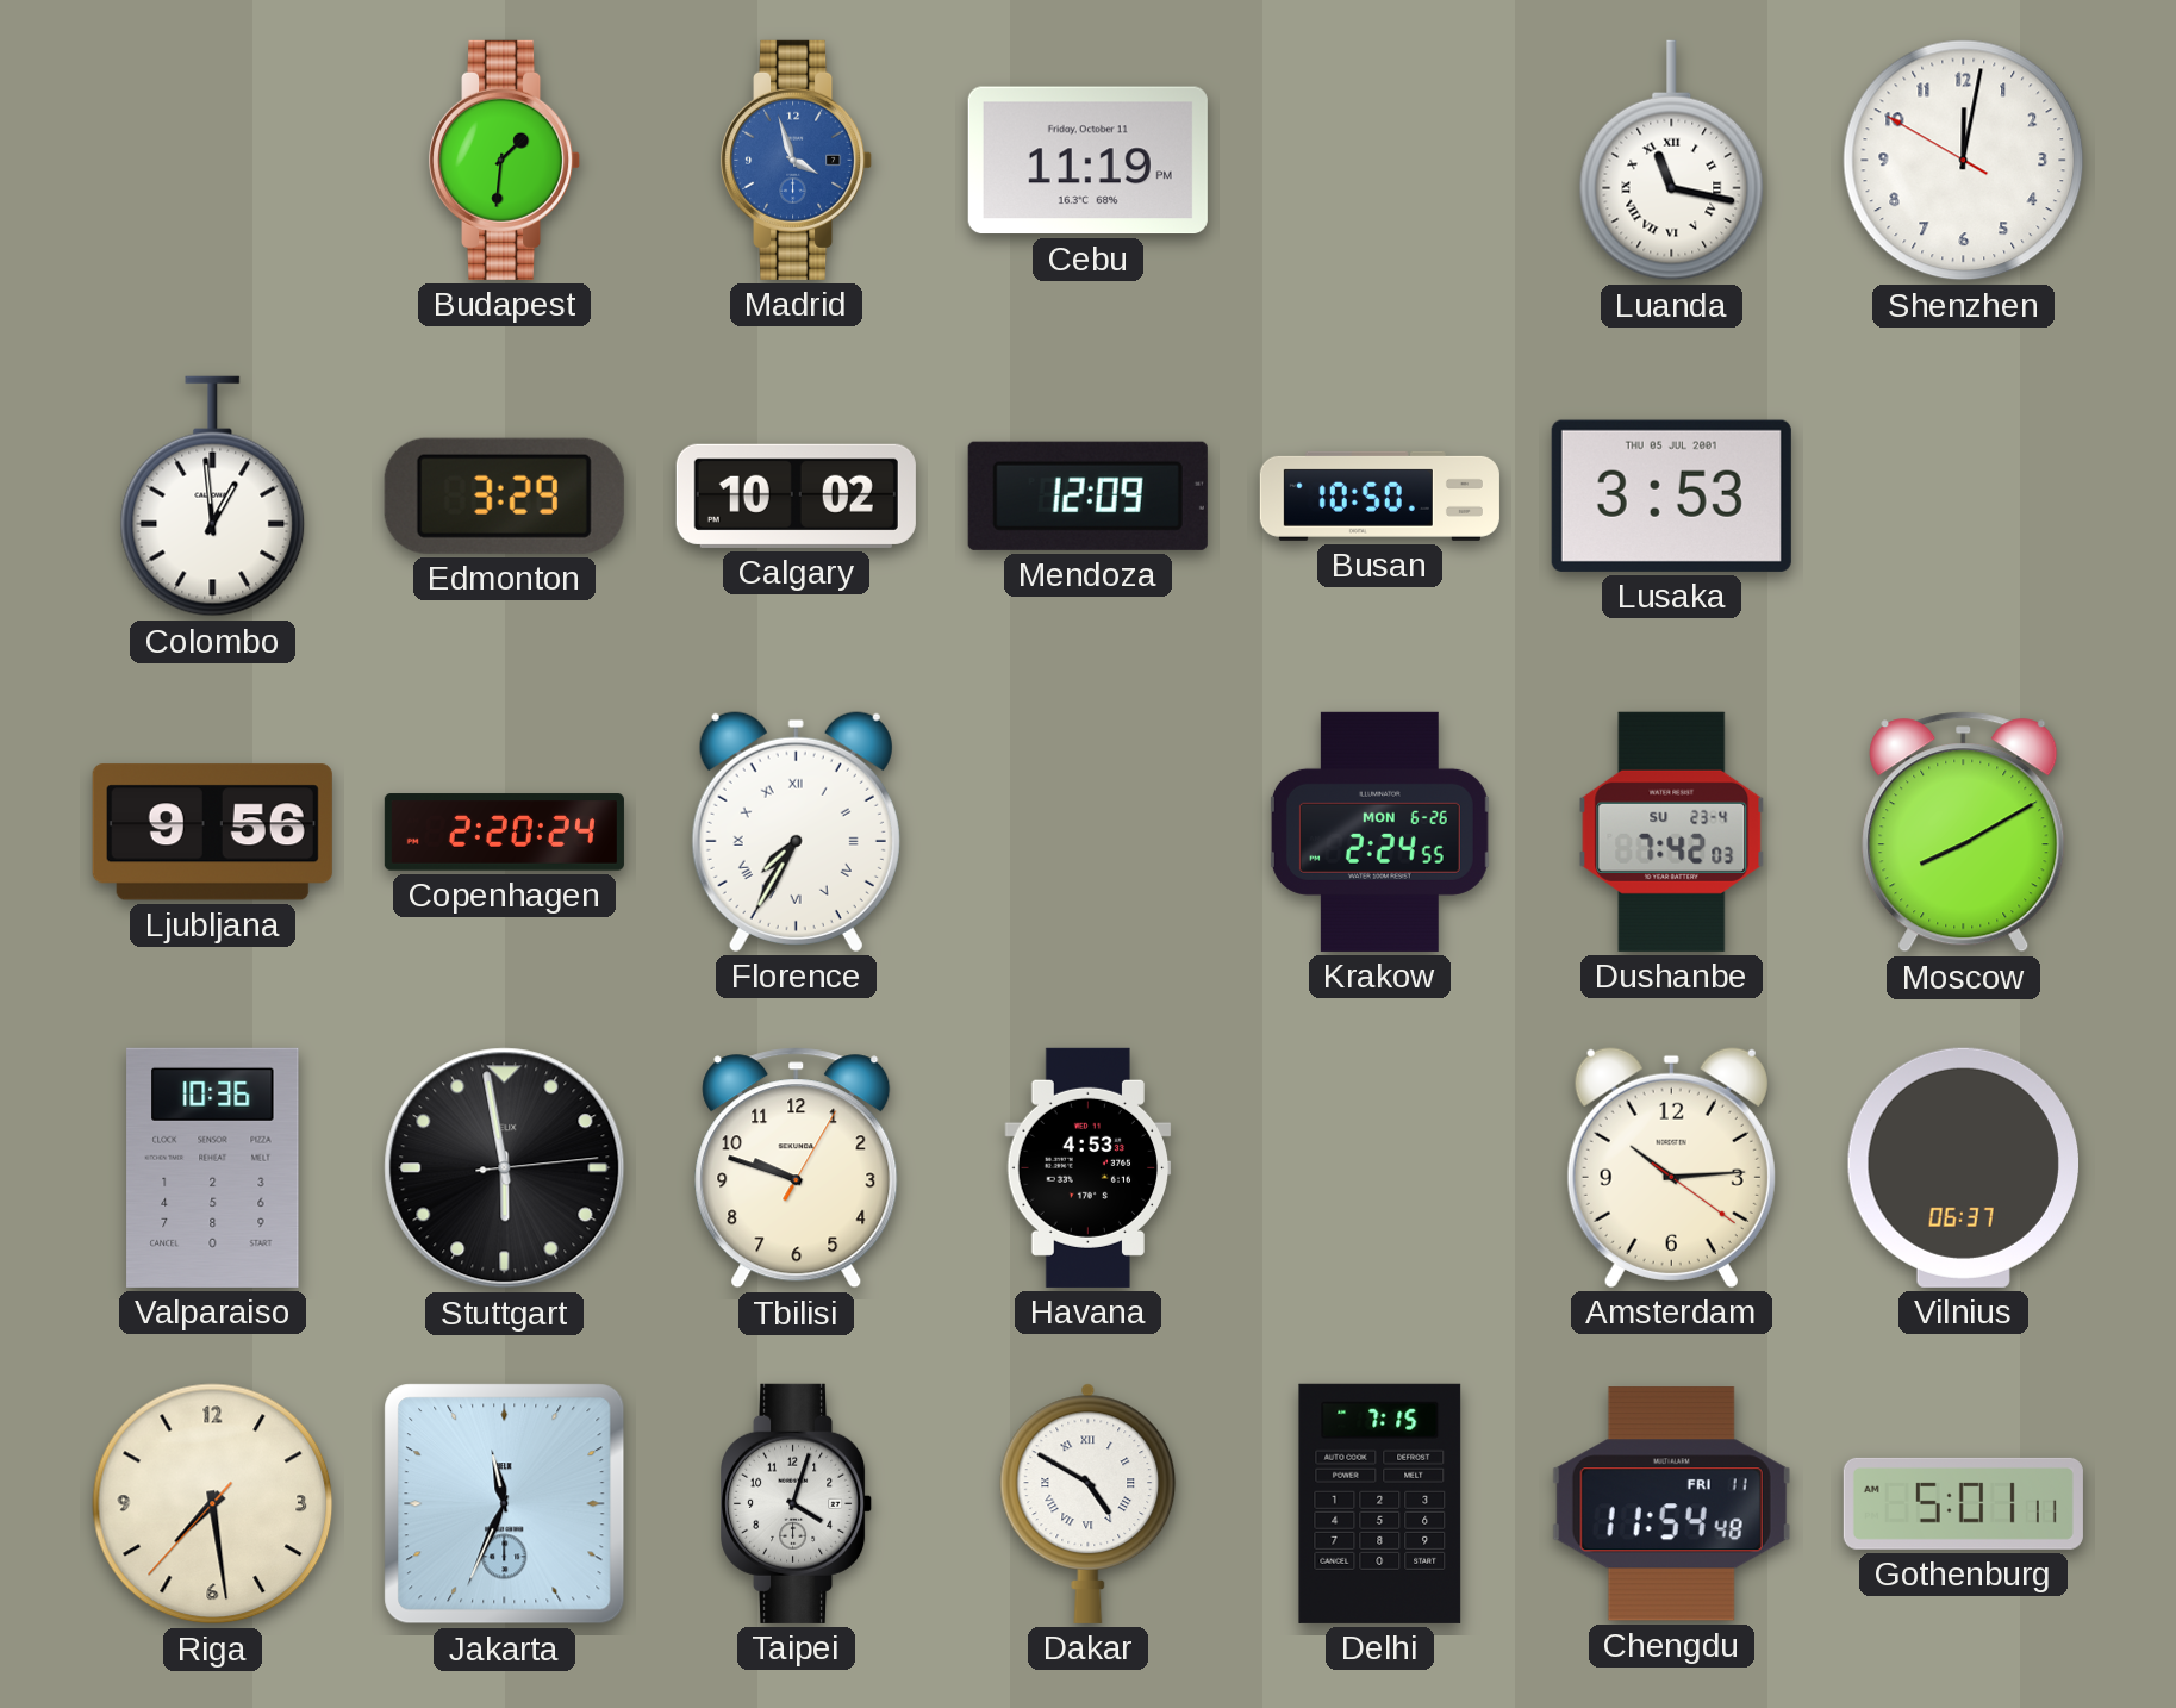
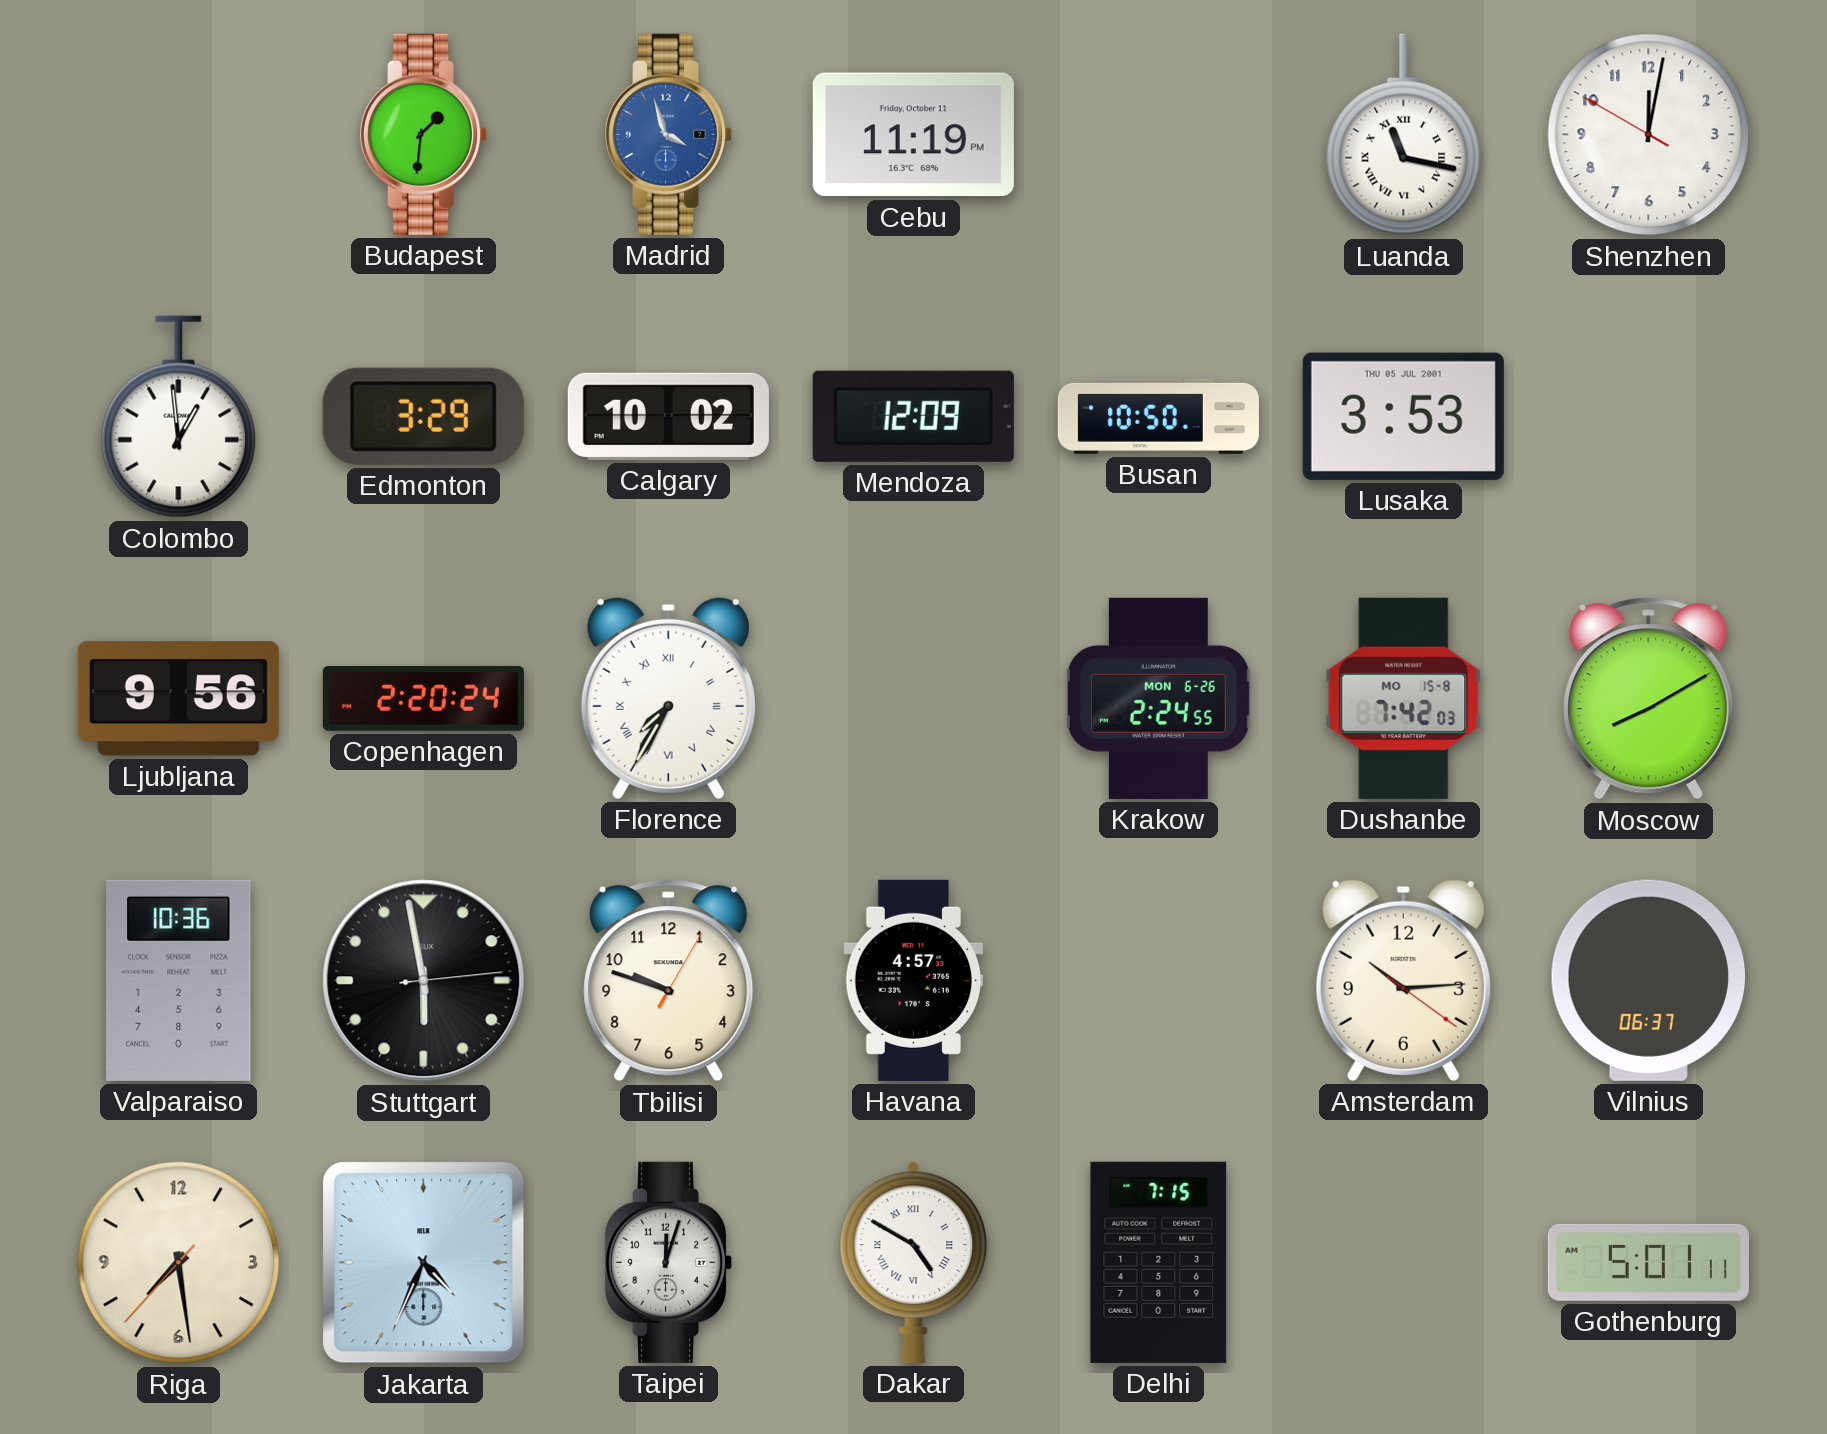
Dushanbe date: SU 23-4 -> MO 15-8
Havana: 4:53 -> 4:57
Jakarta: 11:34 -> 4:34
Taipei: 4:03 -> 12:03
Chengdu: 11:54 -> none
